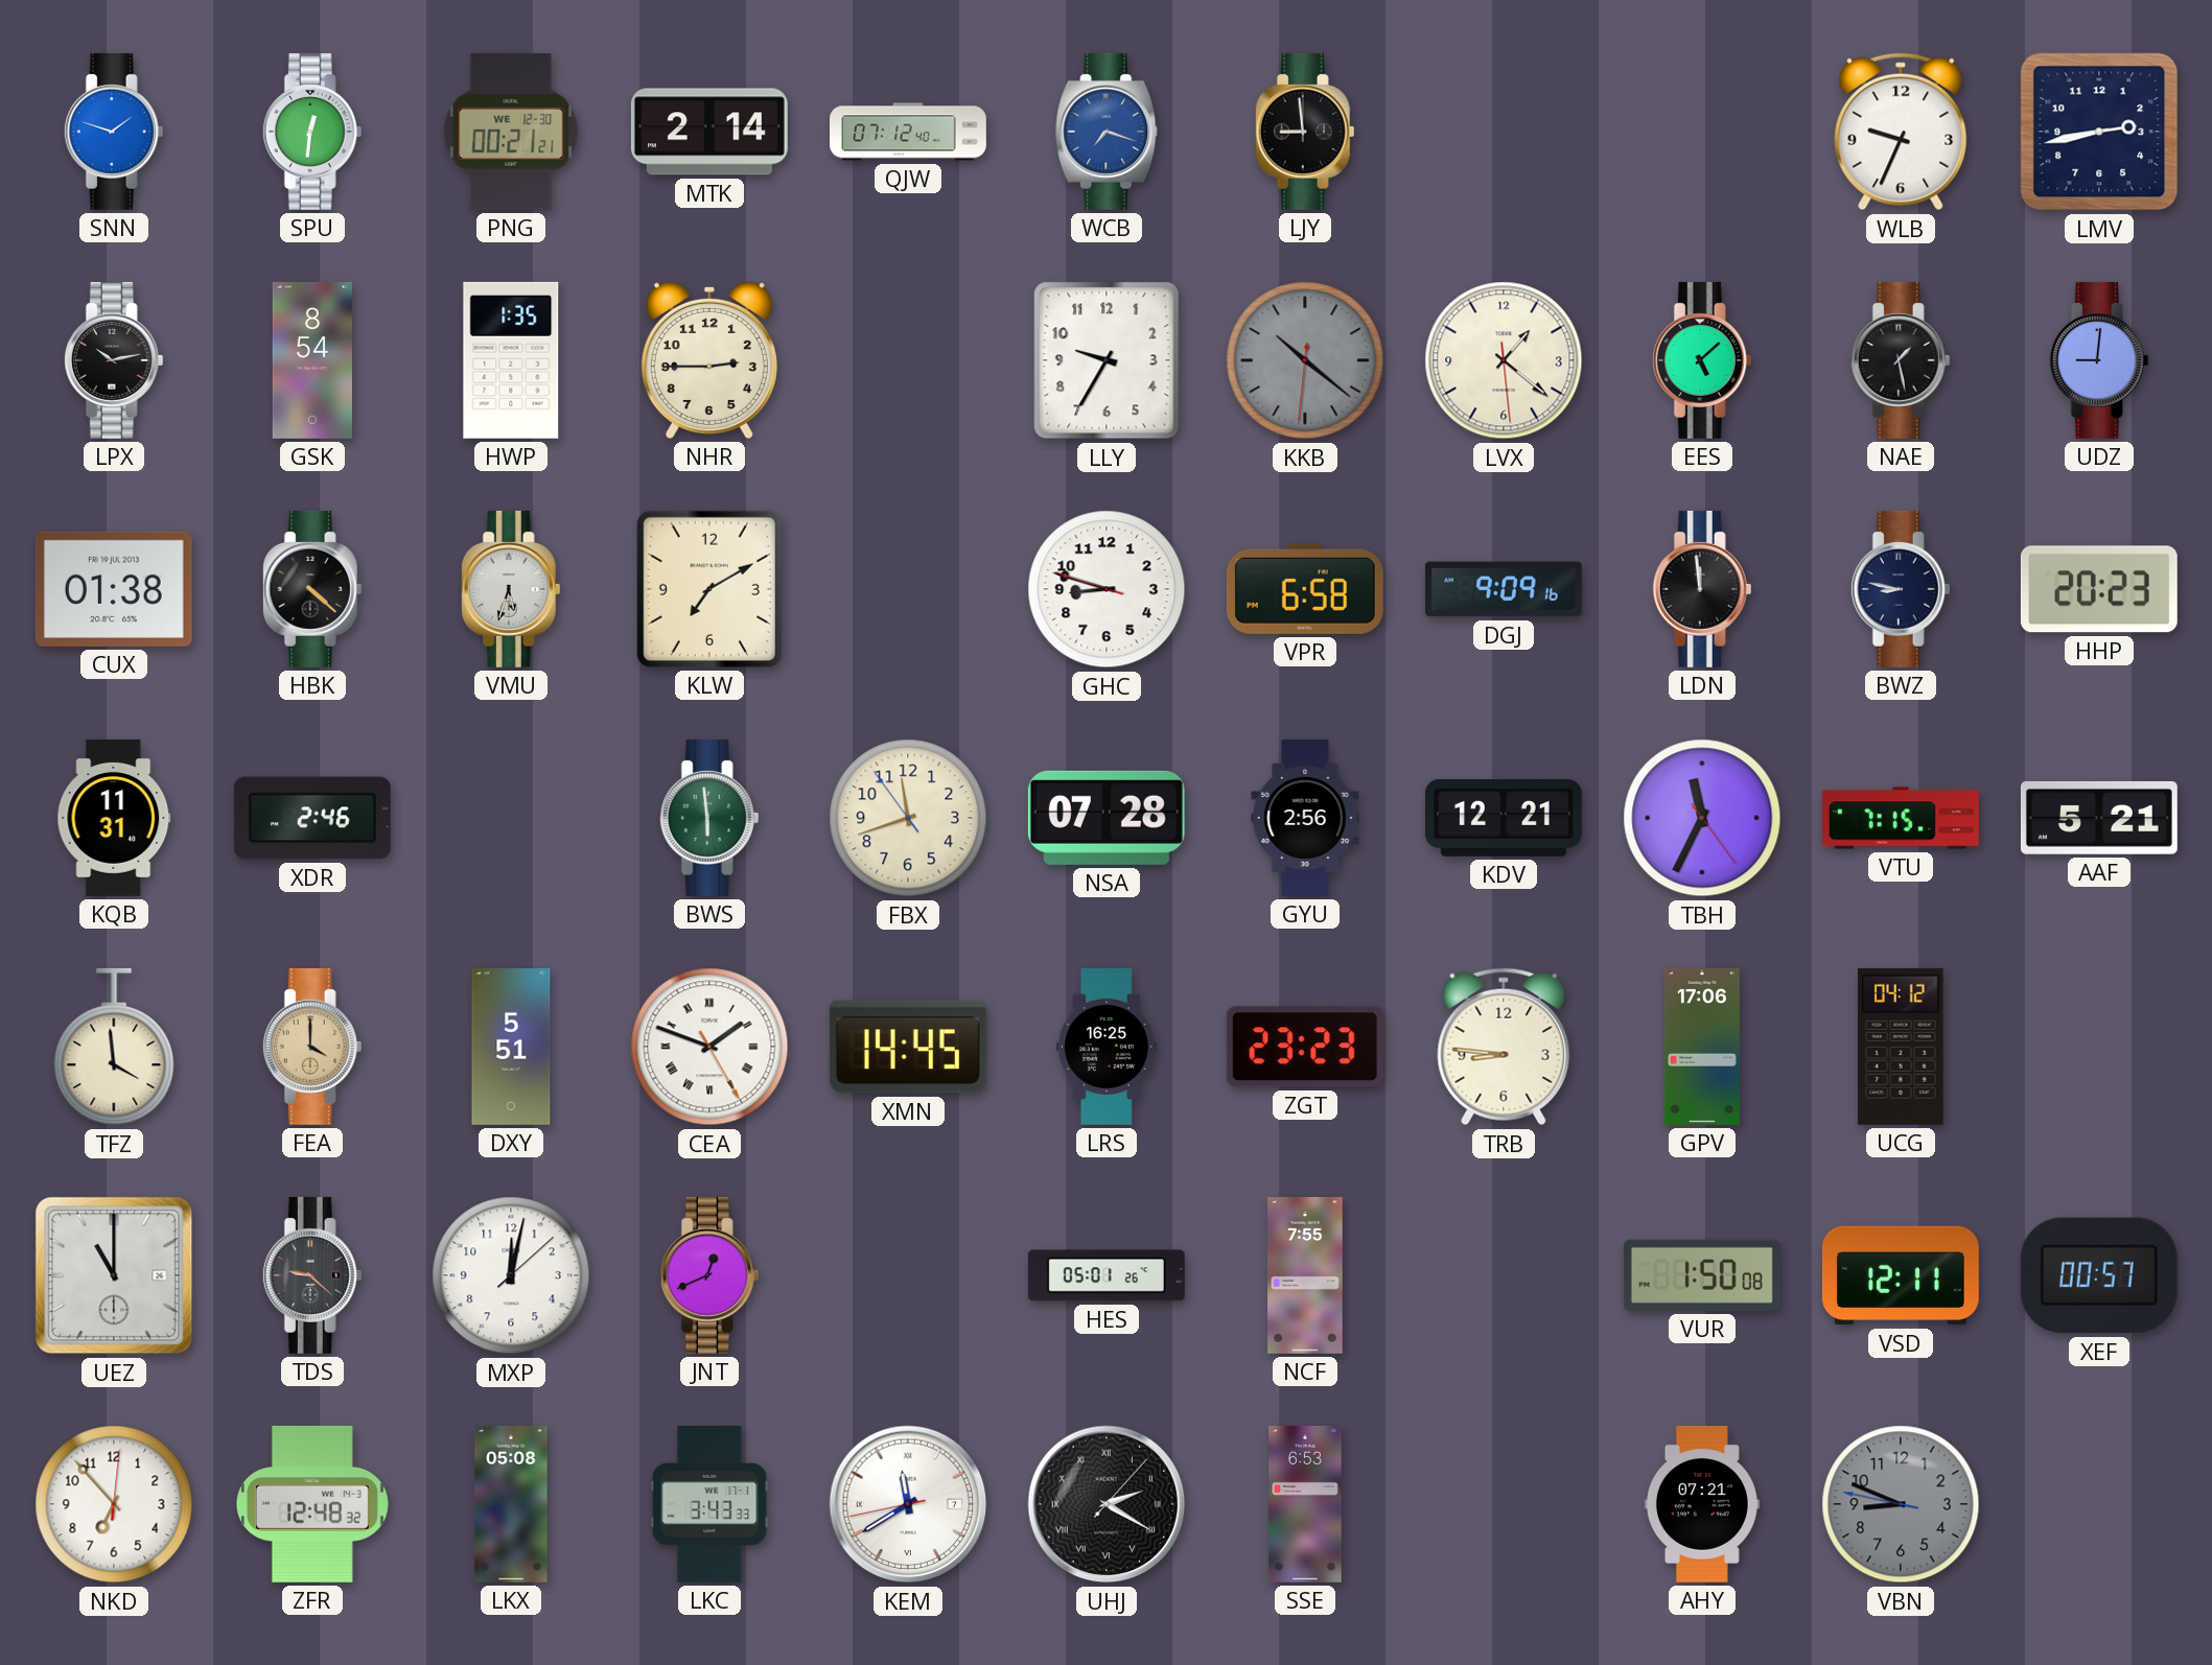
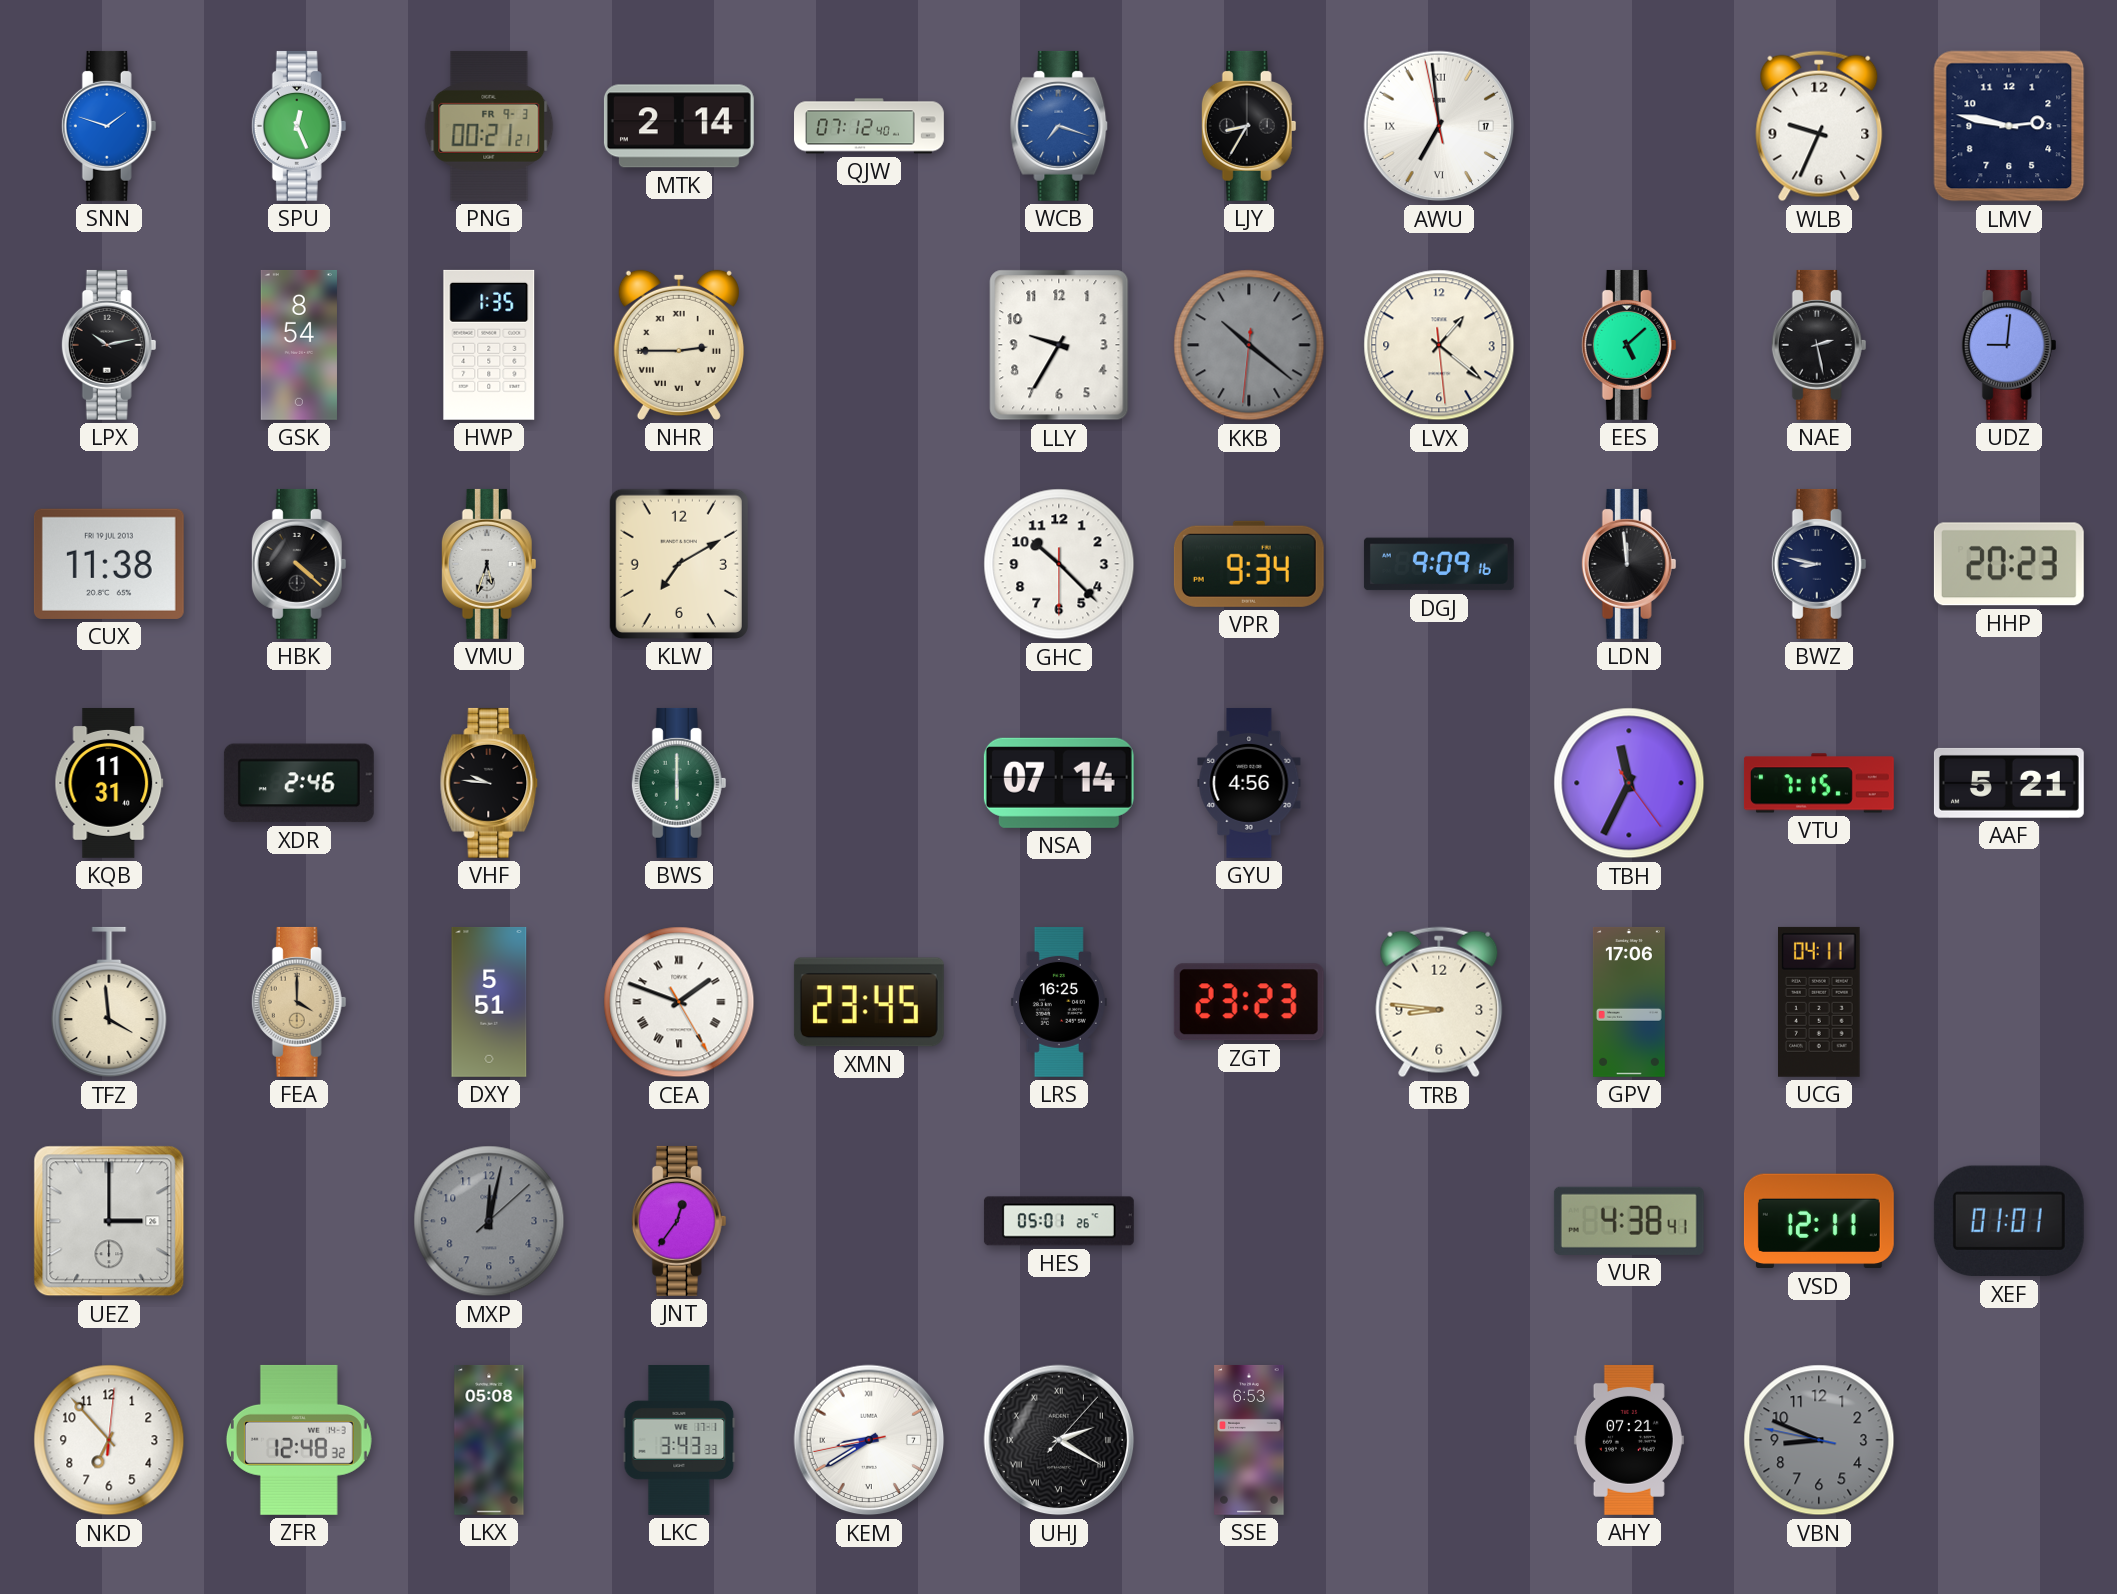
SPU: 12:31 -> 12:26
PNG date: WE 12-30 -> FR 9-3
LJY: 8:59 -> 8:35
AWU: none -> 6:58
LMV: 2:43 -> 2:47
NHR numerals: Arabic -> Roman
NAE: 1:28 -> 2:28
CUX: 01:38 -> 11:38
GHC: 8:47 -> 10:22
VPR: 6:58 -> 9:34
VHF: none -> 9:46
BWS: 5:59 -> 6:00
FBX: 11:41 -> none
NSA: 07:28 -> 07:14
GYU: 2:56 -> 4:56
KDV: 12:21 -> none
XMN: 14:45 -> 23:45
UCG: 04:12 -> 04:11
UEZ: 11:00 -> 3:00
TDS: 9:22 -> none
MXP dial: white -> grey
JNT: 12:41 -> 12:36
NCF: 7:55 -> none
VUR: 1:50 -> 4:38
XEF: 00:57 -> 01:01
KEM: 11:39 -> 8:39
